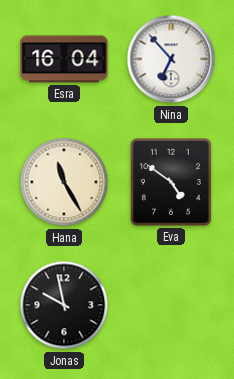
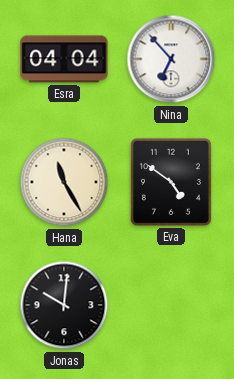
Esra: 16:04 -> 04:04
Jonas: 9:58 -> 10:01
